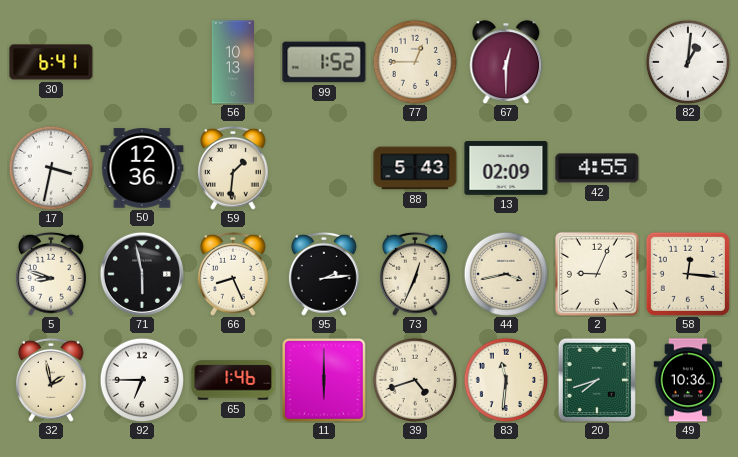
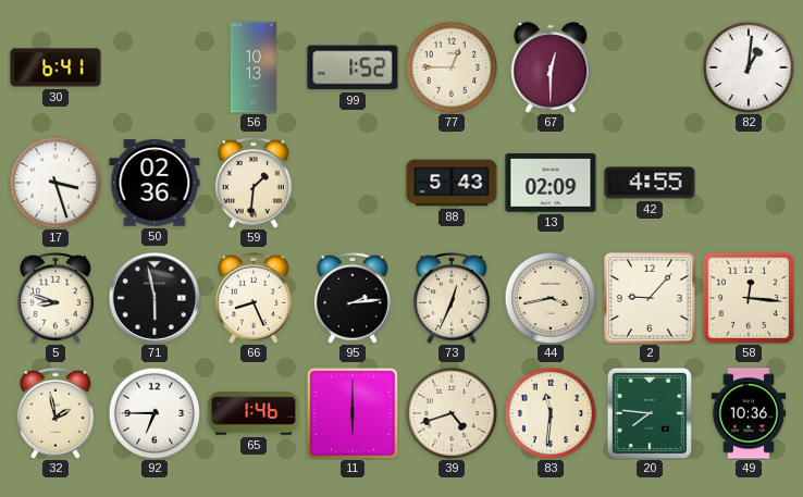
17: 3:32 -> 3:27
50: 12:36 -> 02:36
2: 9:04 -> 9:07
20: 7:42 -> 7:46
